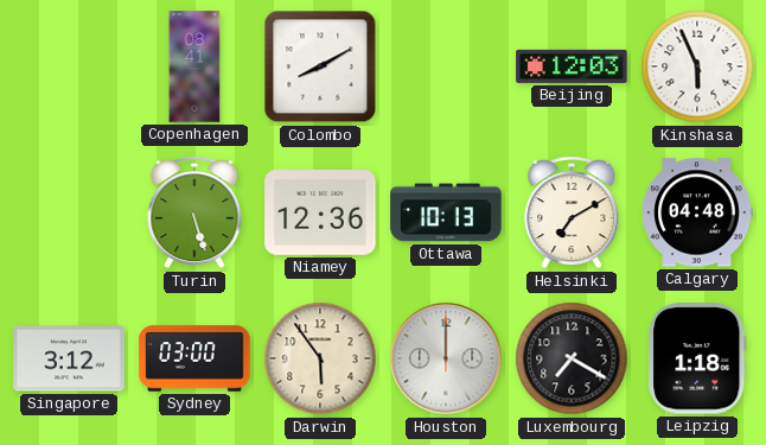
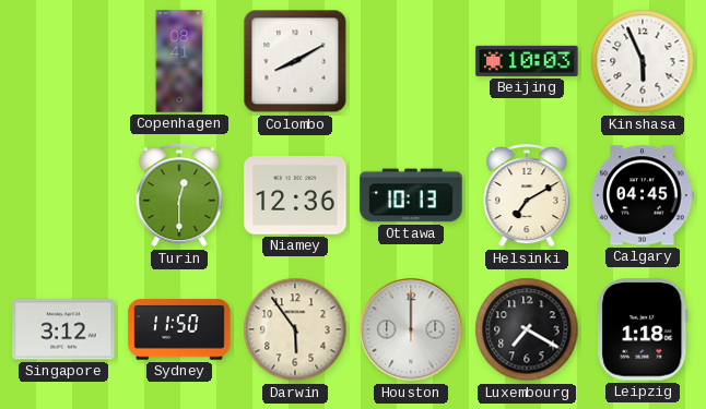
Beijing: 12:03 -> 10:03
Turin: 5:27 -> 12:30
Calgary: 04:48 -> 04:45
Sydney: 03:00 -> 11:50
